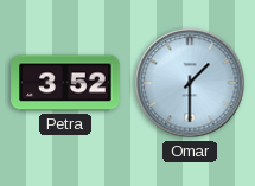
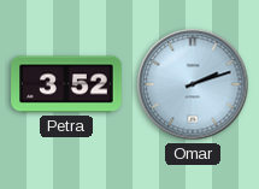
Omar: 1:30 -> 2:12
